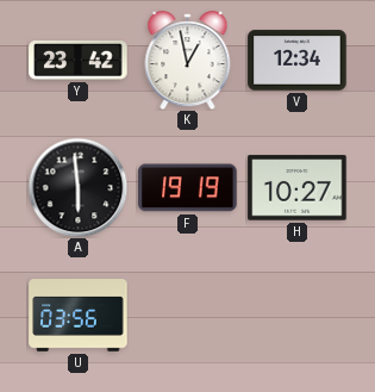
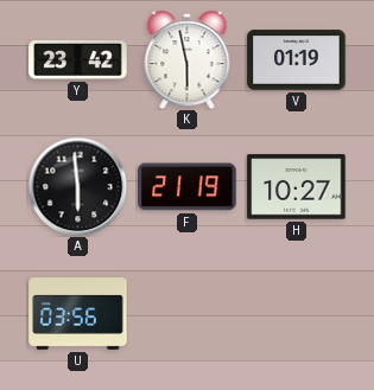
K: 12:58 -> 5:58
V: 12:34 -> 01:19
F: 19:19 -> 21:19
